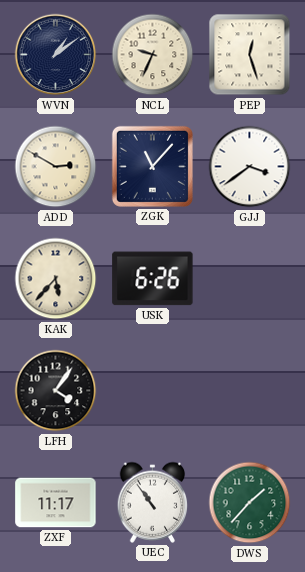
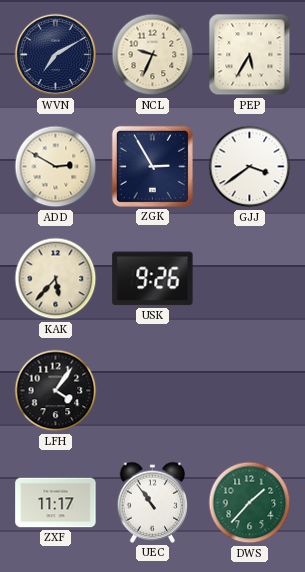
WVN: 1:09 -> 7:10
PEP: 12:27 -> 5:35
ZGK: 11:07 -> 2:55
USK: 6:26 -> 9:26
